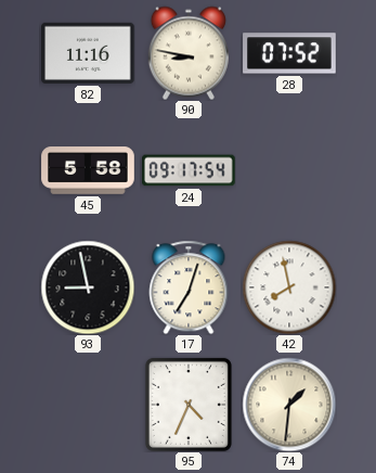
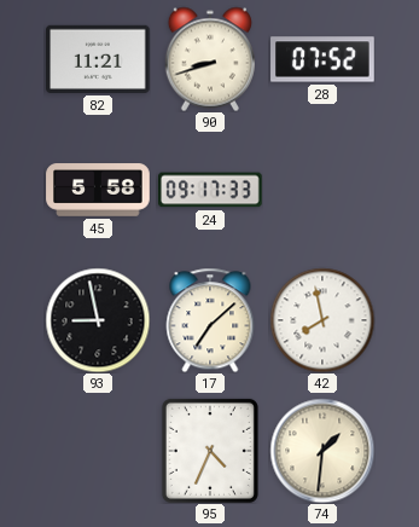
82: 11:16 -> 11:21
90: 8:47 -> 8:42
24: 09:17:54 -> 09:17:33
17: 7:03 -> 7:08
